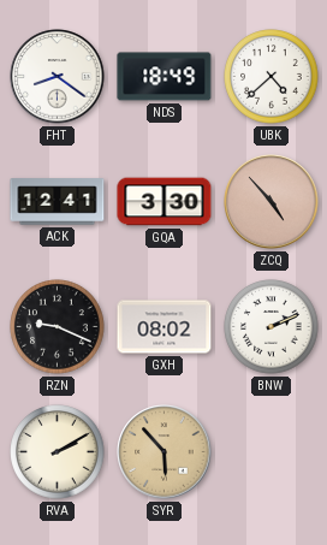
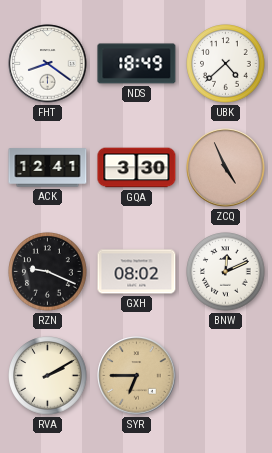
ZCQ: 4:53 -> 4:56
BNW: 2:11 -> 12:11
SYR: 5:53 -> 6:45
